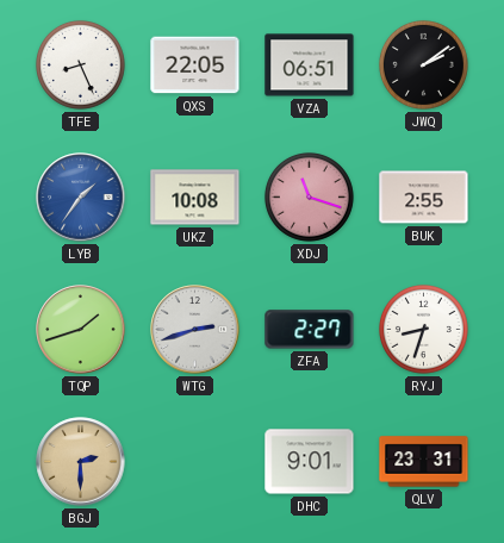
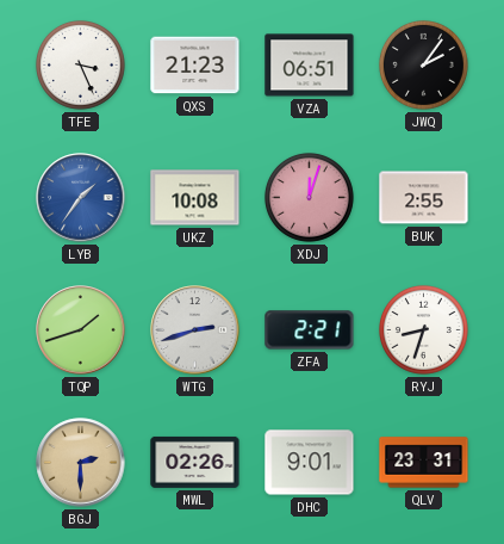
TFE: 8:26 -> 3:26
QXS: 22:05 -> 21:23
JWQ: 2:09 -> 2:06
XDJ: 11:18 -> 12:03
ZFA: 2:27 -> 2:21
MWL: none -> 02:26
